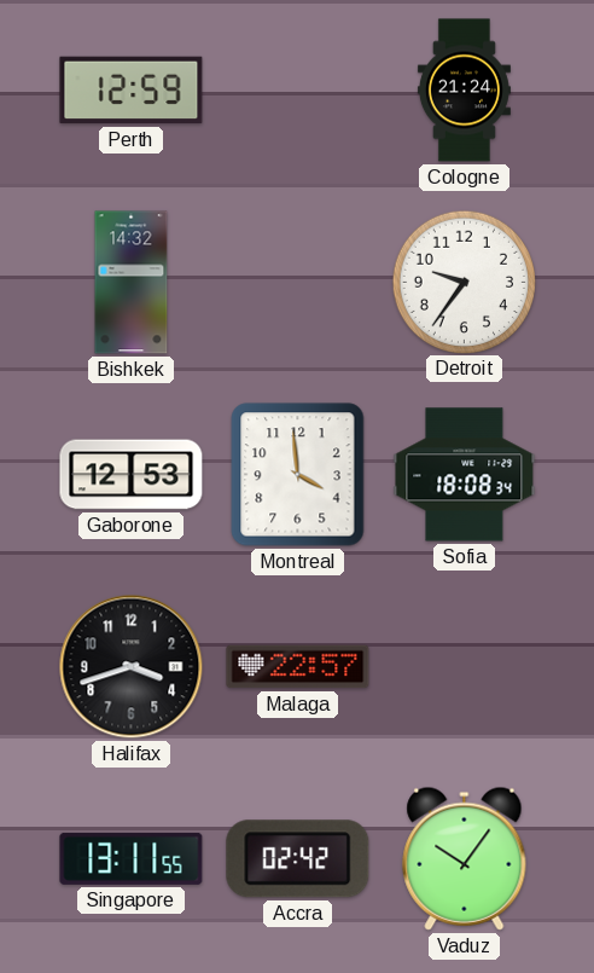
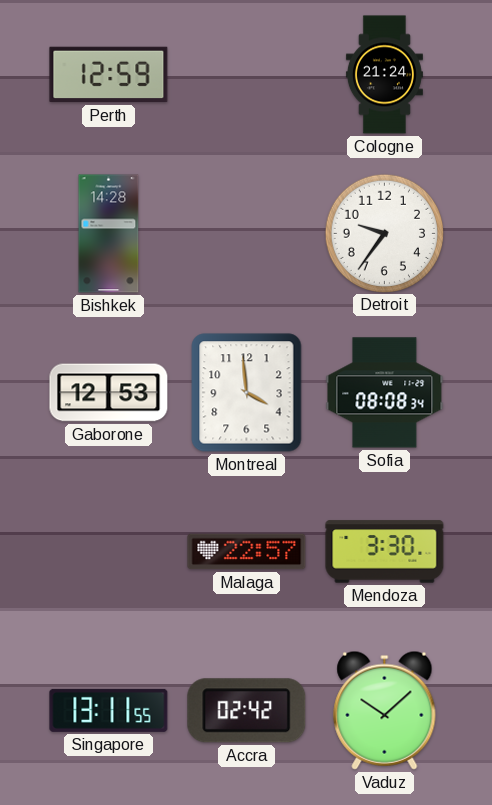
Bishkek: 14:32 -> 14:28
Sofia: 18:08 -> 08:08
Halifax: 3:42 -> none
Mendoza: none -> 3:30
Vaduz: 10:06 -> 10:08
